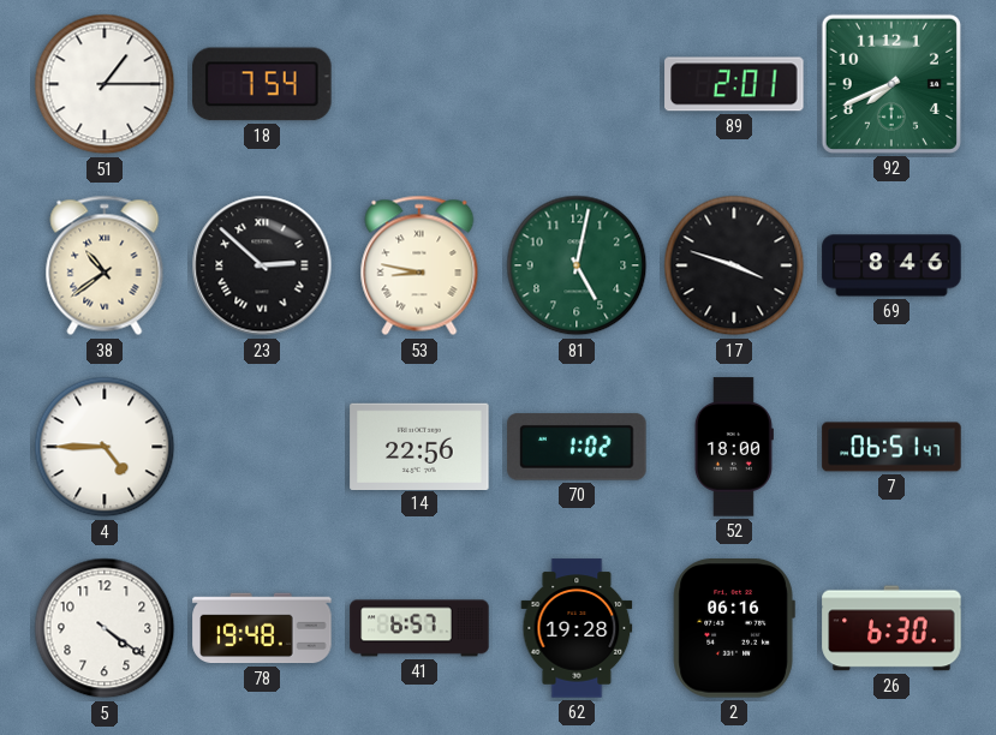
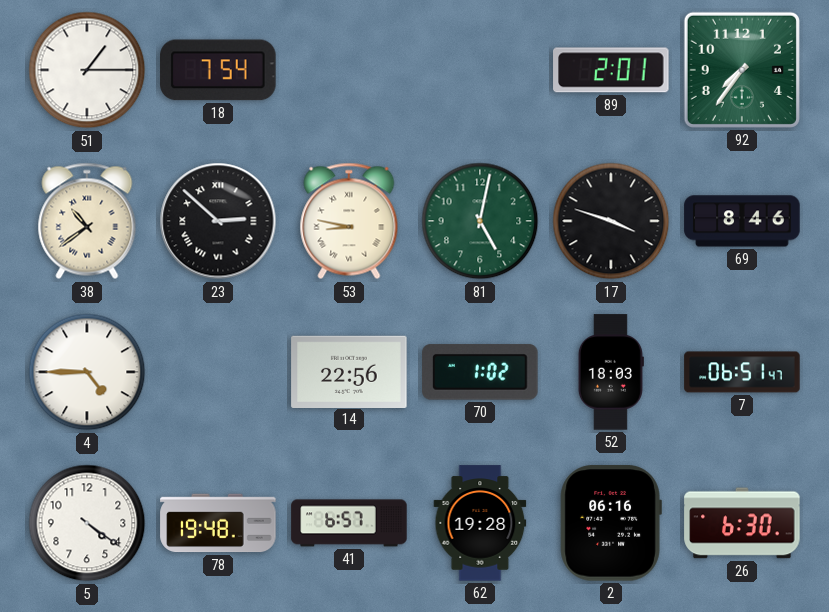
92: 7:41 -> 7:36
52: 18:00 -> 18:03
